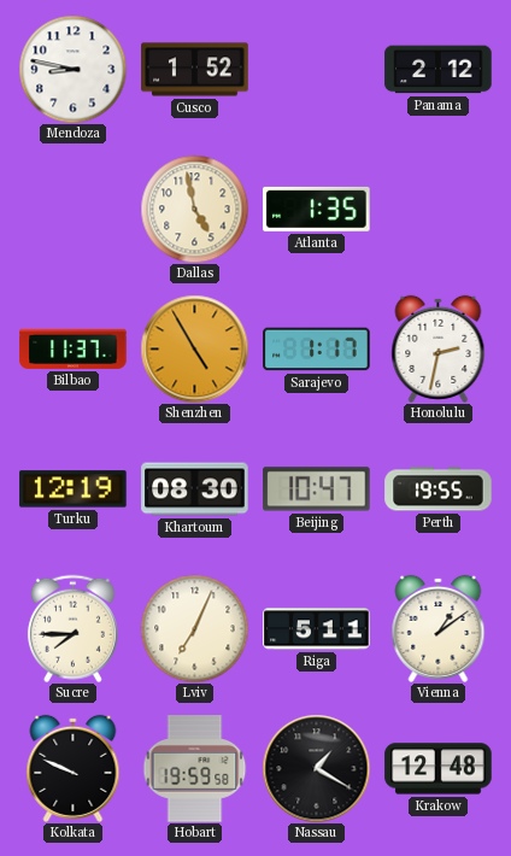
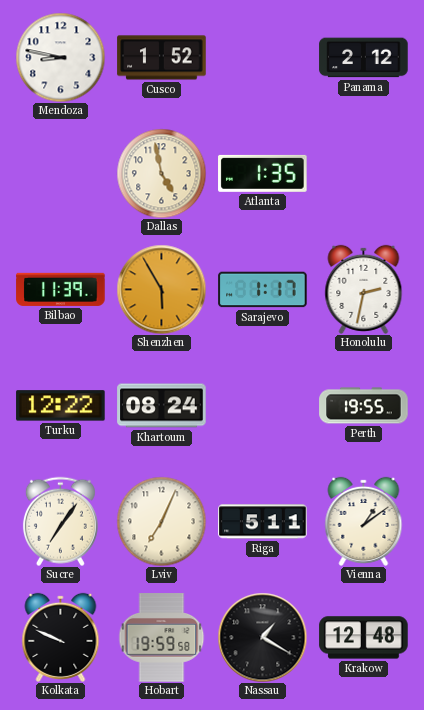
Bilbao: 11:37 -> 11:39
Shenzhen: 4:55 -> 5:55
Turku: 12:19 -> 12:22
Khartoum: 08:30 -> 08:24
Beijing: 10:47 -> none
Sucre: 7:45 -> 7:06
